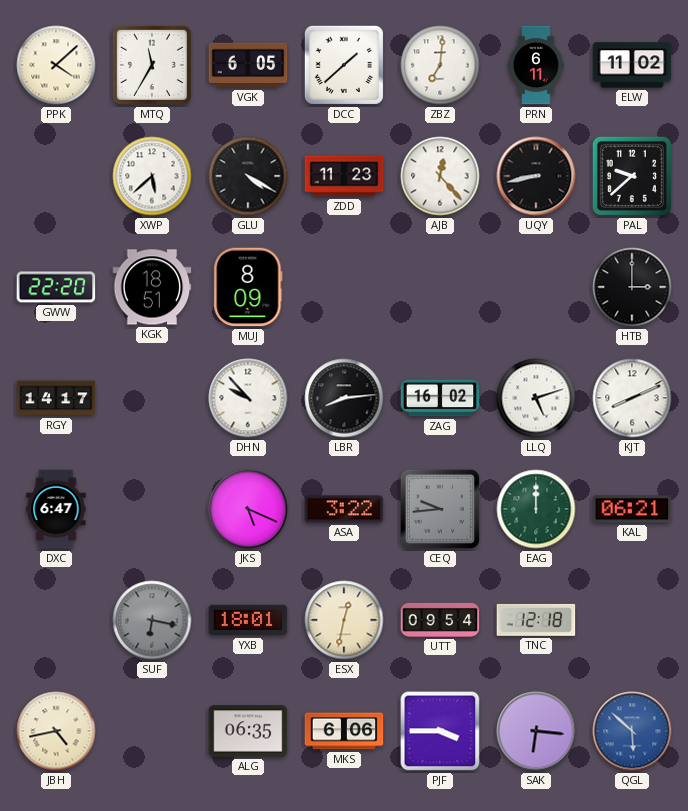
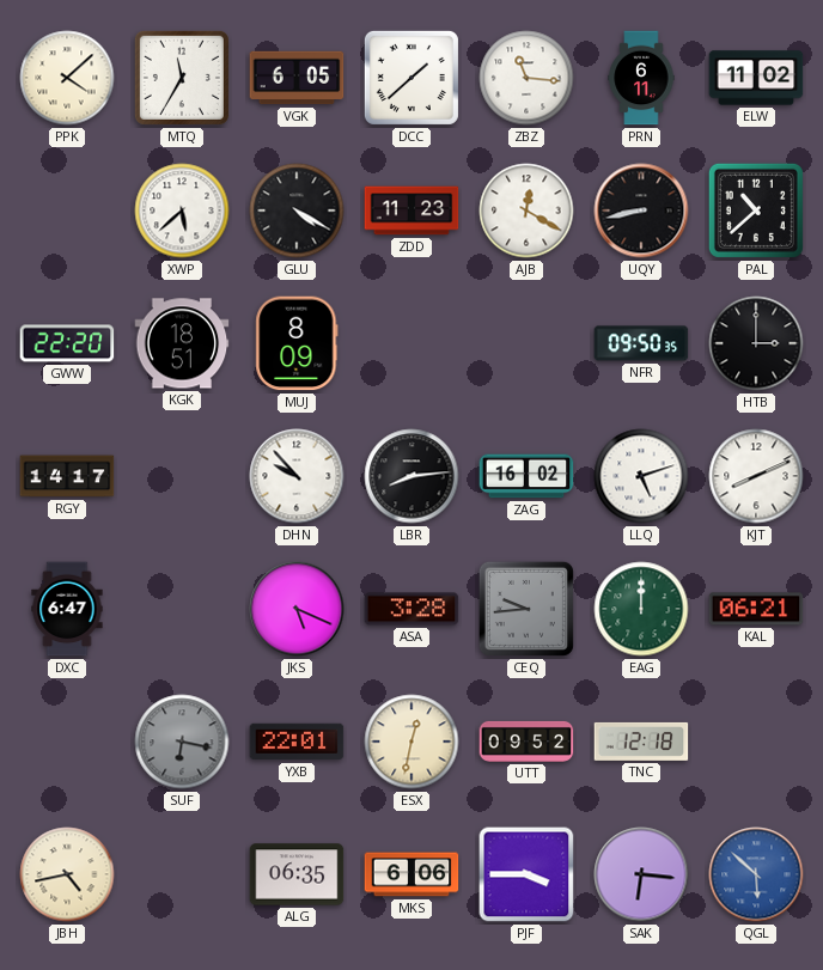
ZBZ: 7:01 -> 11:16
AJB: 12:23 -> 12:20
PAL: 9:38 -> 10:38
NFR: none -> 09:50
ASA: 3:22 -> 3:28
YXB: 18:01 -> 22:01
UTT: 09:54 -> 09:52
